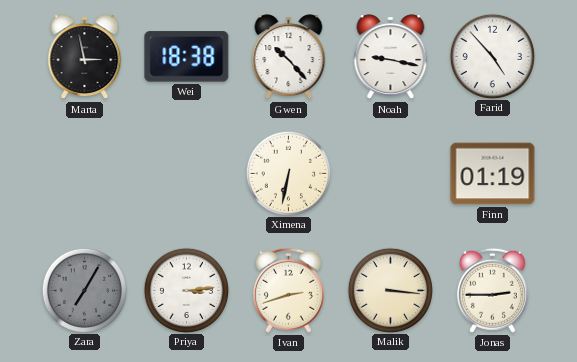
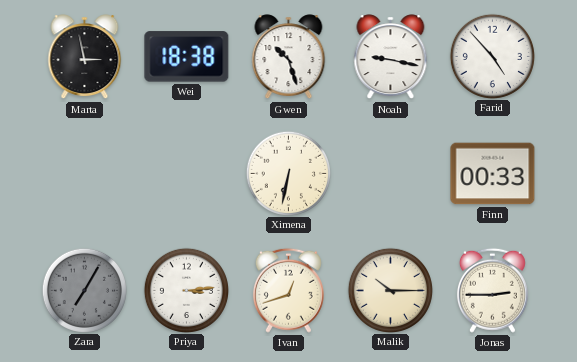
Gwen: 10:23 -> 10:27
Finn: 01:19 -> 00:33
Ivan: 2:42 -> 12:42
Malik: 3:16 -> 10:15
